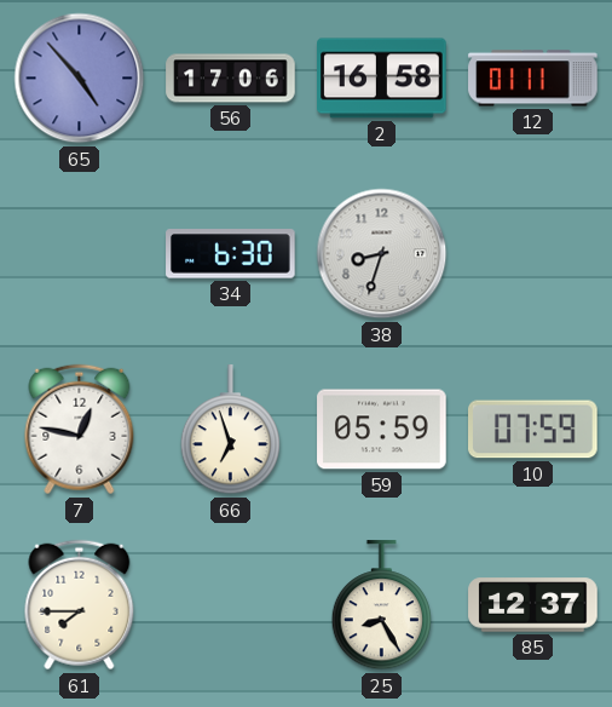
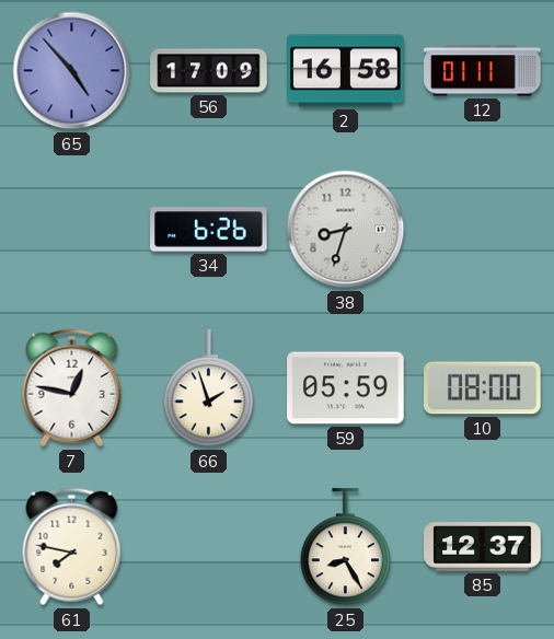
56: 17:06 -> 17:09
34: 6:30 -> 6:26
66: 6:57 -> 1:57
10: 07:59 -> 08:00
61: 7:45 -> 7:47
